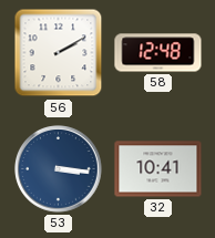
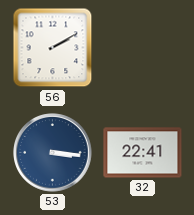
58: 12:48 -> none
32: 10:41 -> 22:41
